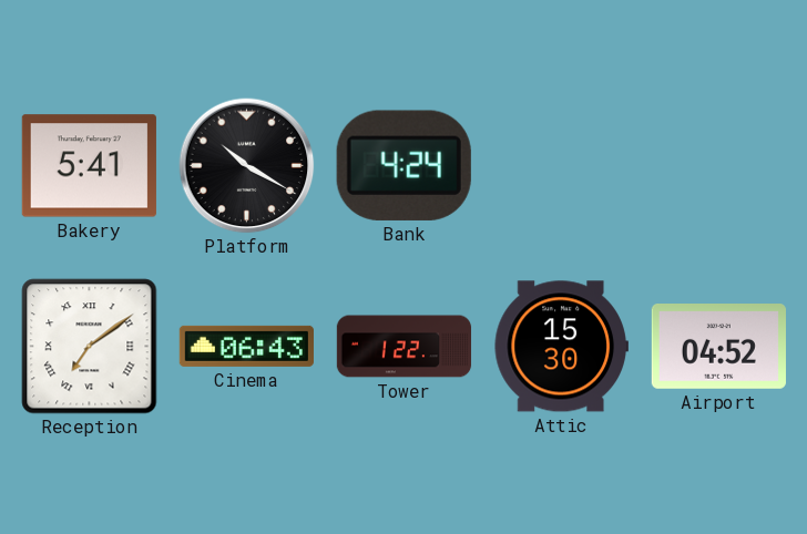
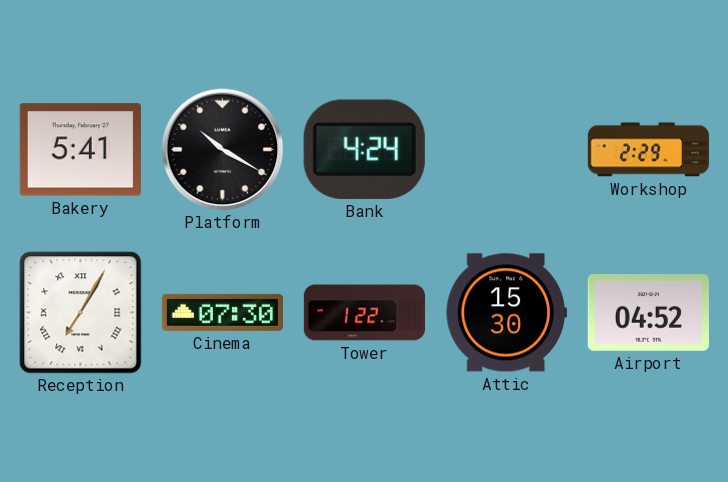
Workshop: none -> 2:29
Reception: 7:09 -> 7:05
Cinema: 06:43 -> 07:30
